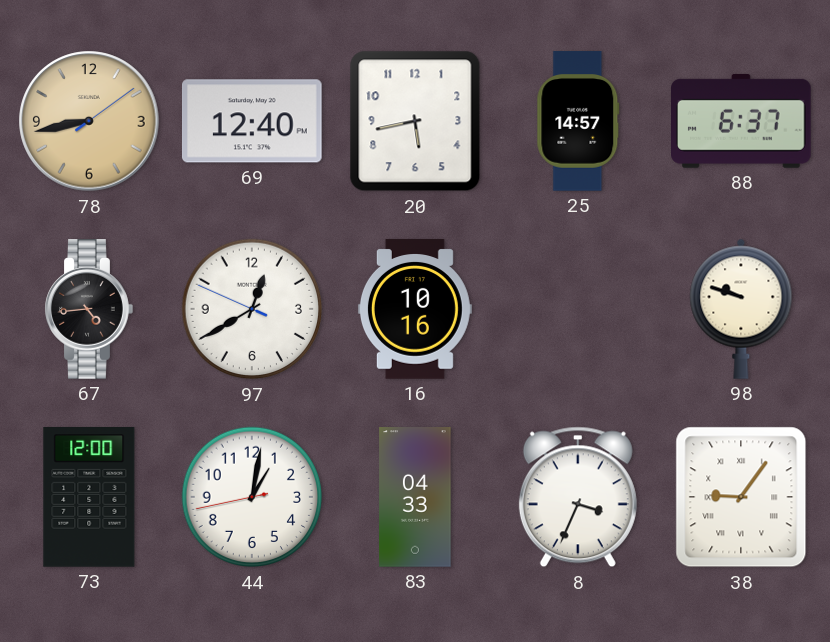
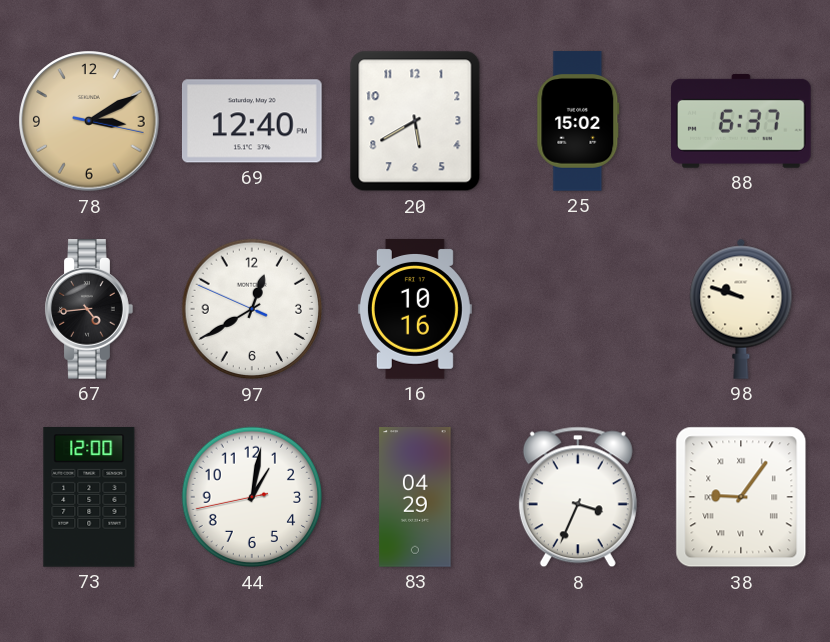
78: 8:43 -> 3:10
20: 5:43 -> 5:40
25: 14:57 -> 15:02
83: 04:33 -> 04:29
